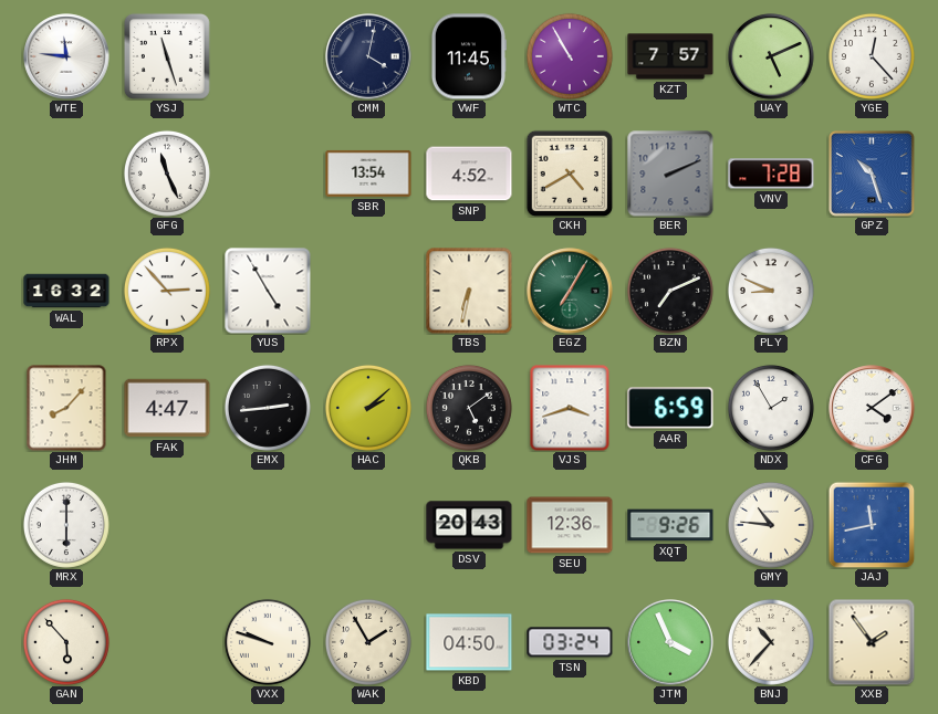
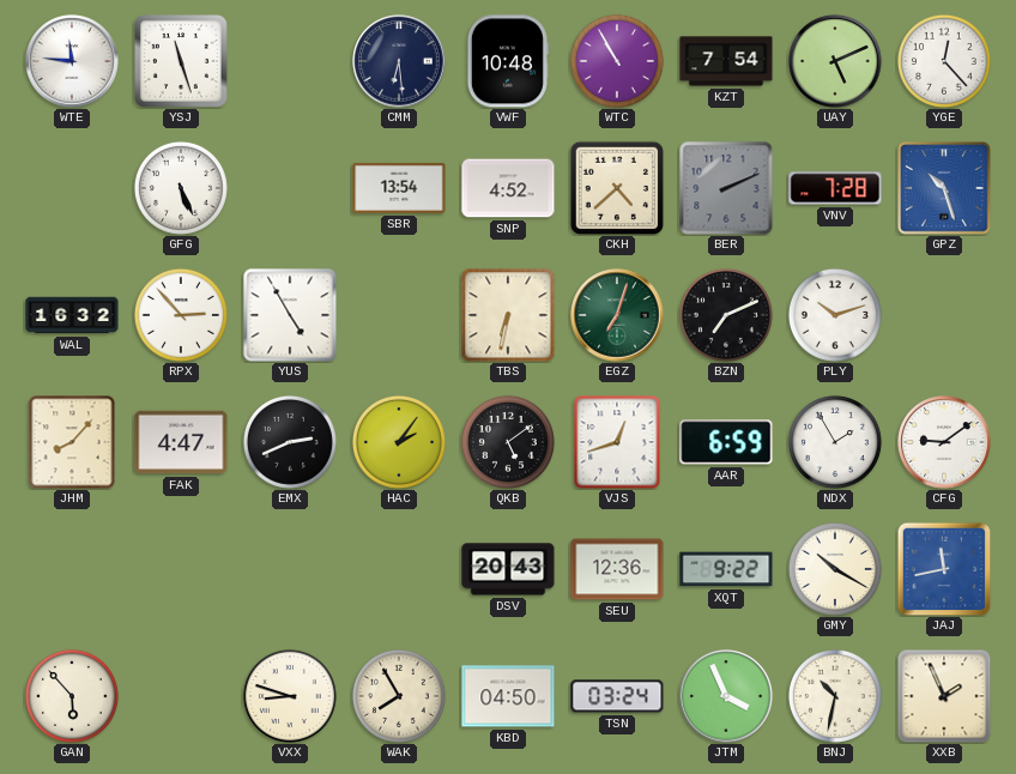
CMM: 4:02 -> 6:29
VWF: 11:45 -> 10:48
KZT: 7:57 -> 7:54
GFG: 11:26 -> 5:26
CKH: 4:40 -> 4:38
EGZ: 7:05 -> 7:03
PLY: 8:49 -> 10:12
EMX: 2:44 -> 2:41
HAC: 2:08 -> 2:06
VJS: 3:42 -> 12:42
CFG: 4:09 -> 9:09
MRX: 6:00 -> none
XQT: 9:26 -> 9:22
GMY: 10:46 -> 10:20
VXX: 9:48 -> 8:48
WAK: 1:55 -> 7:55
BNJ: 10:37 -> 10:32
XXB: 1:54 -> 1:56
